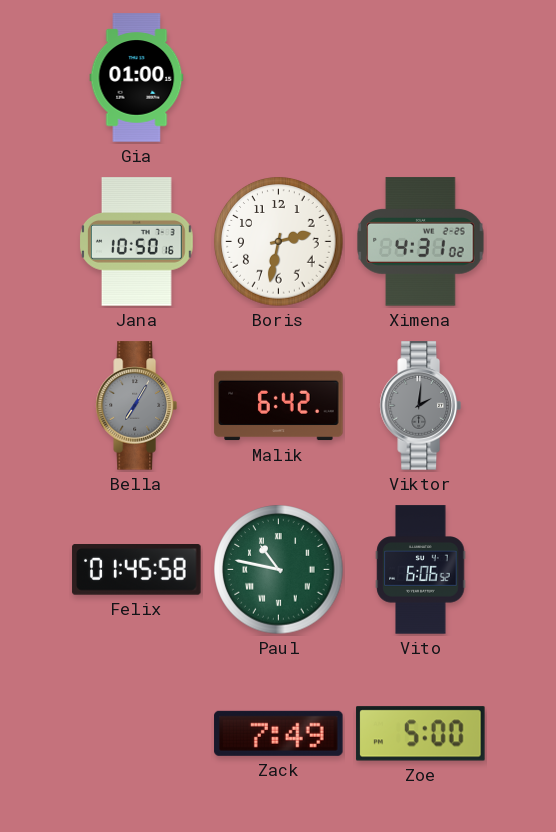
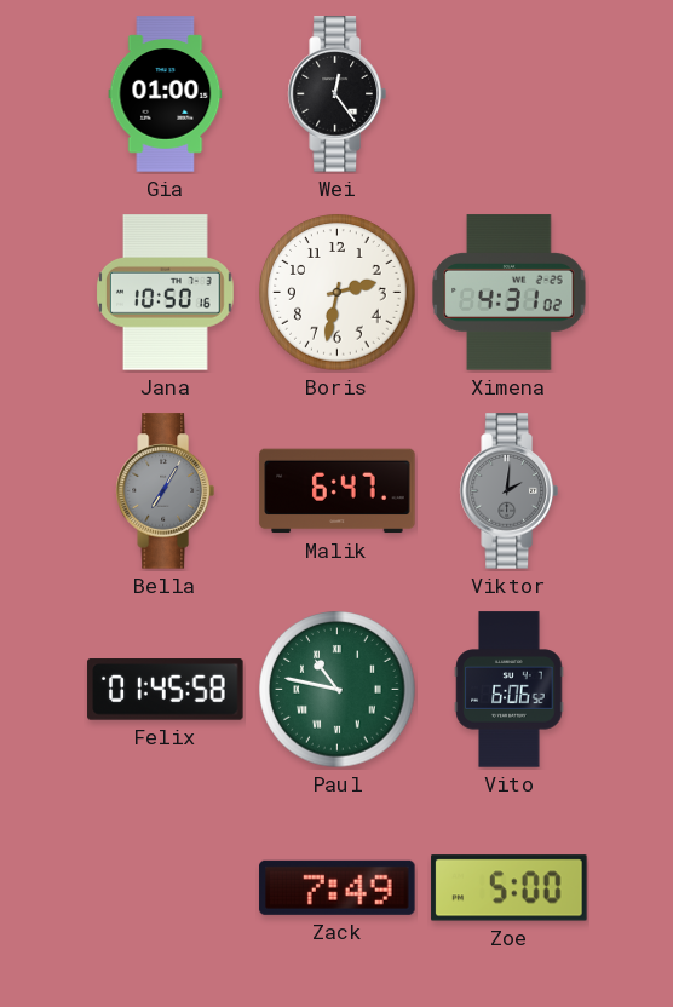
Wei: none -> 12:24
Malik: 6:42 -> 6:47
